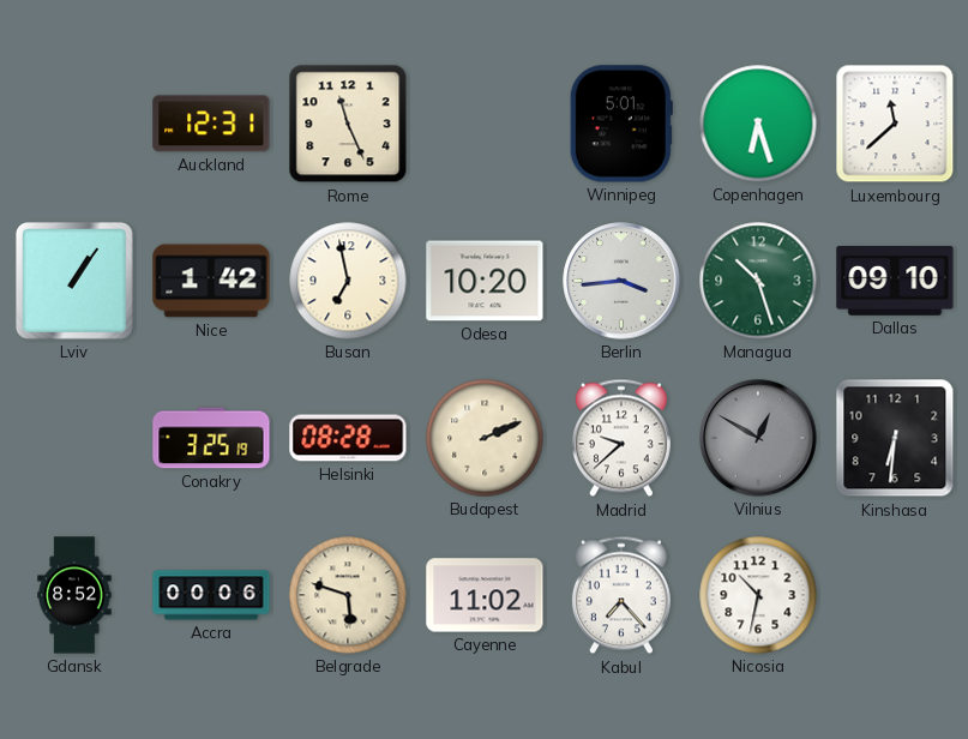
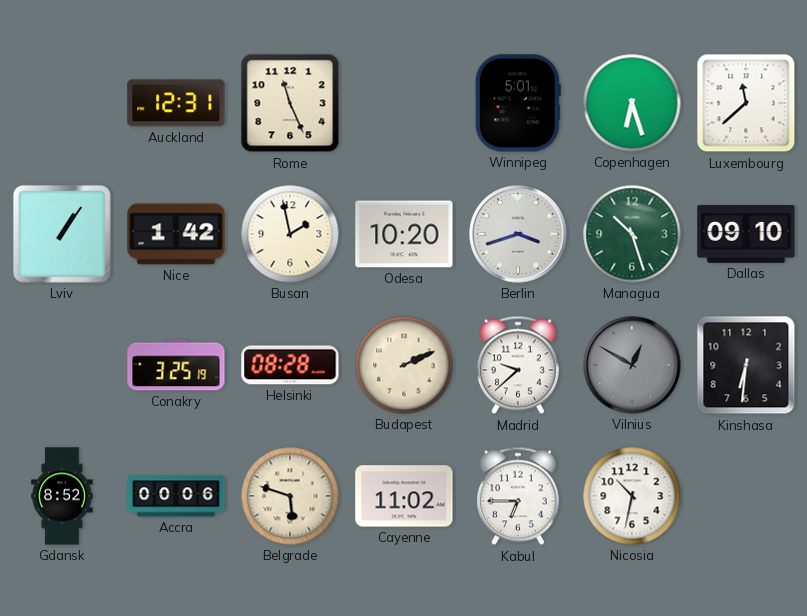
Busan: 6:58 -> 1:58
Berlin: 3:44 -> 3:42
Kabul: 7:23 -> 6:45
